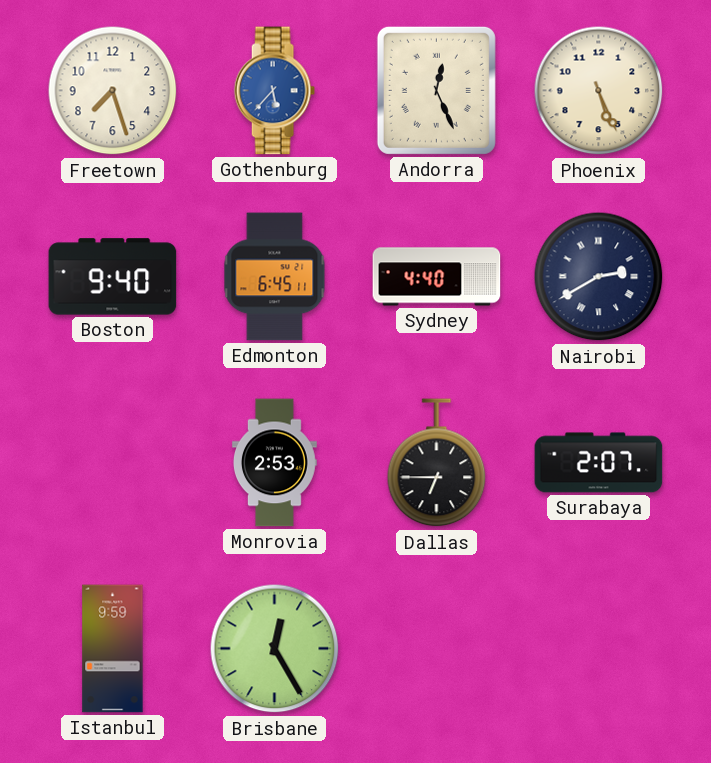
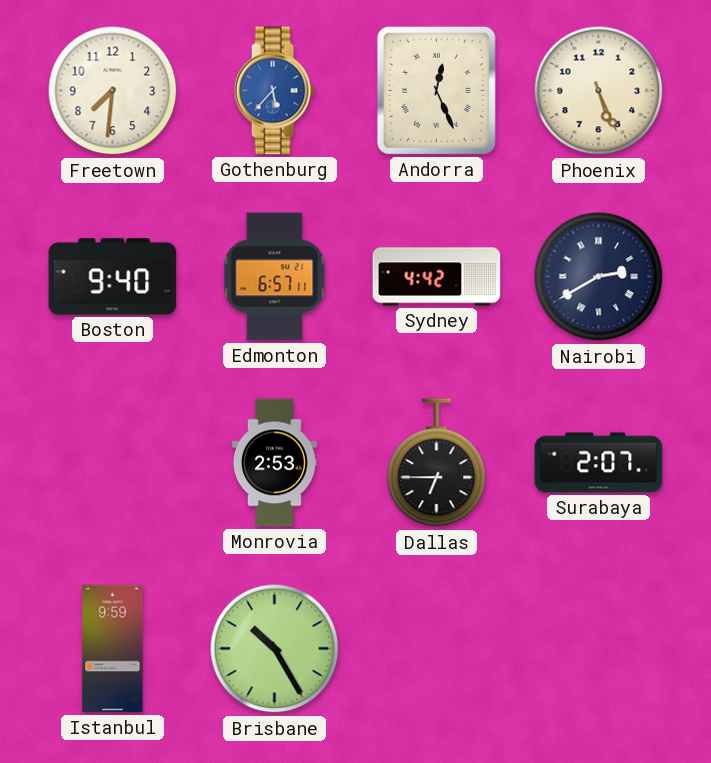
Freetown: 7:27 -> 7:31
Edmonton: 6:45 -> 6:57
Sydney: 4:40 -> 4:42
Brisbane: 12:25 -> 10:25
